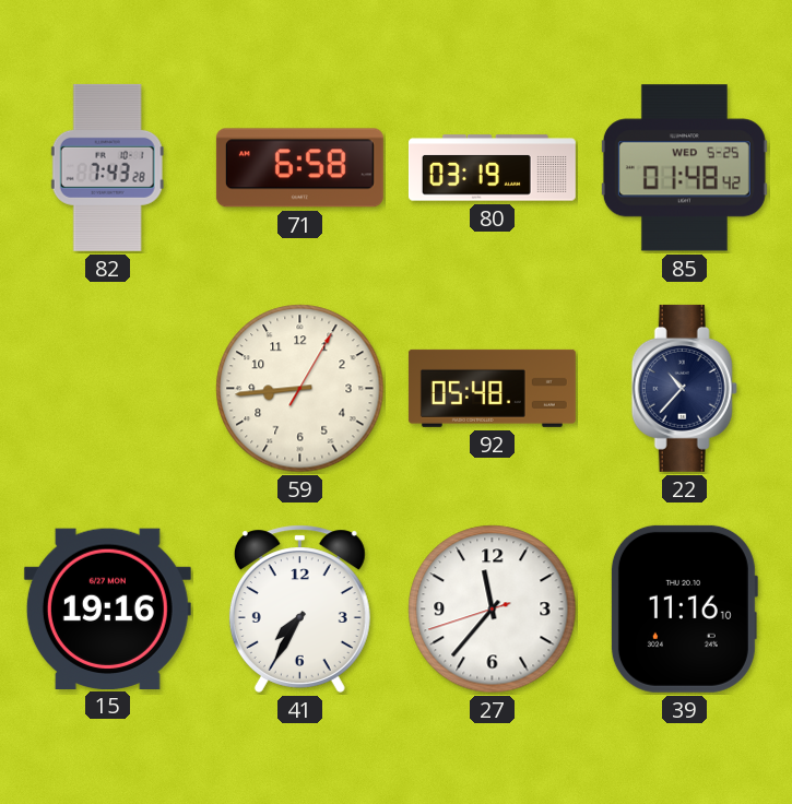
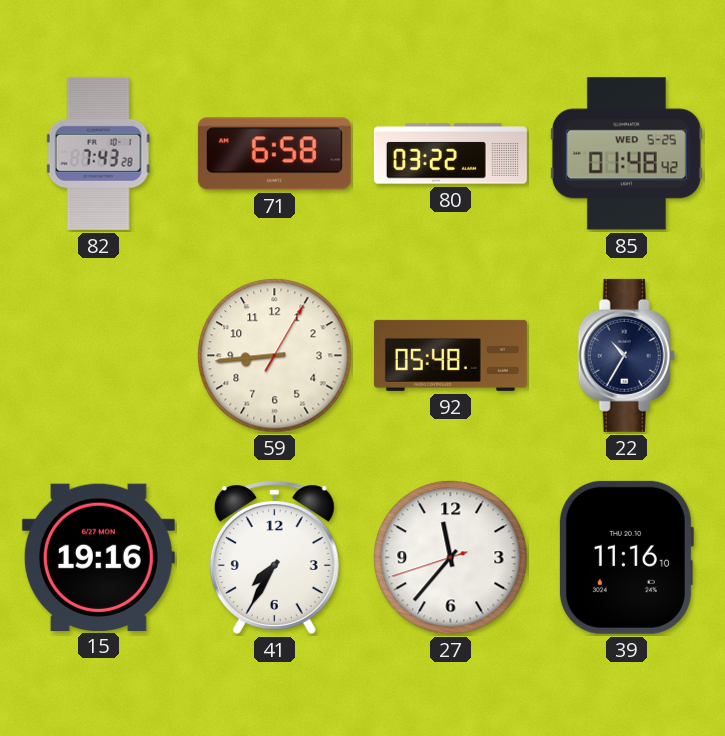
80: 03:19 -> 03:22
22: 10:37 -> 10:35
